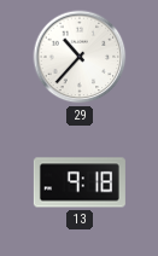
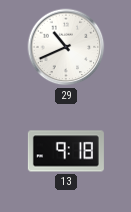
29: 10:37 -> 10:41
